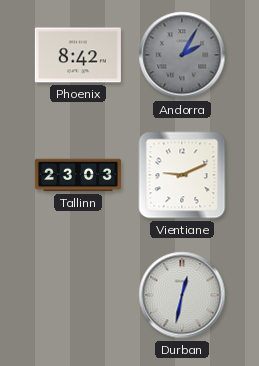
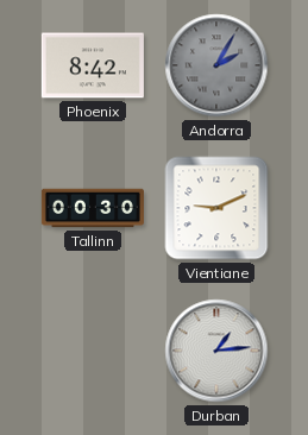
Tallinn: 23:03 -> 00:30
Durban: 12:32 -> 1:14
